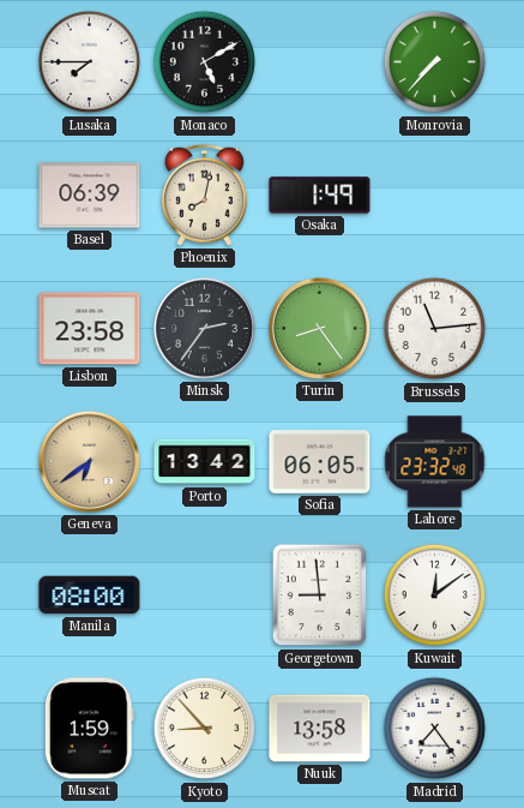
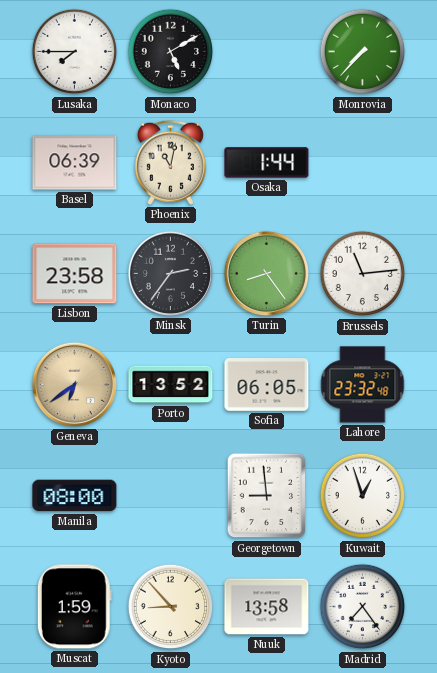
Phoenix: 8:02 -> 11:02
Osaka: 1:49 -> 1:44
Porto: 13:42 -> 13:52
Kuwait: 12:09 -> 12:57
